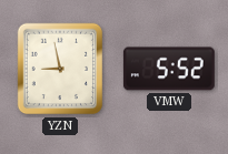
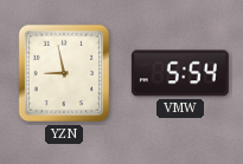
VMW: 5:52 -> 5:54
